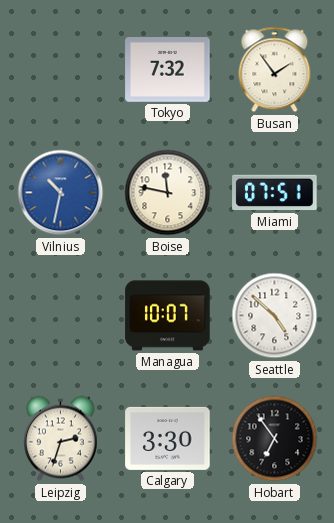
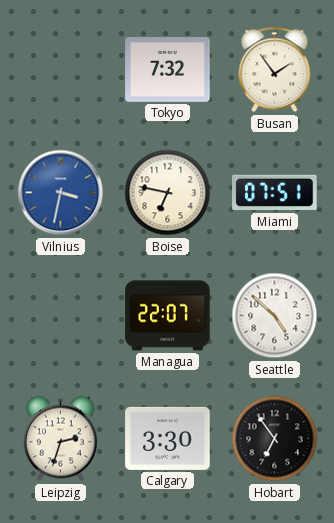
Vilnius: 10:32 -> 3:32
Boise: 11:47 -> 6:47
Managua: 10:07 -> 22:07
